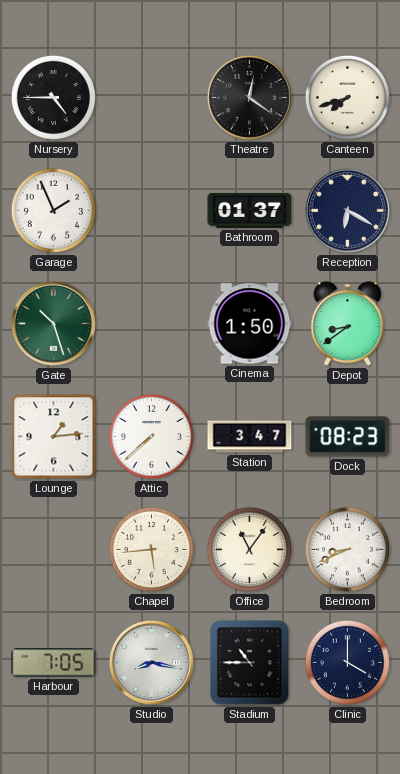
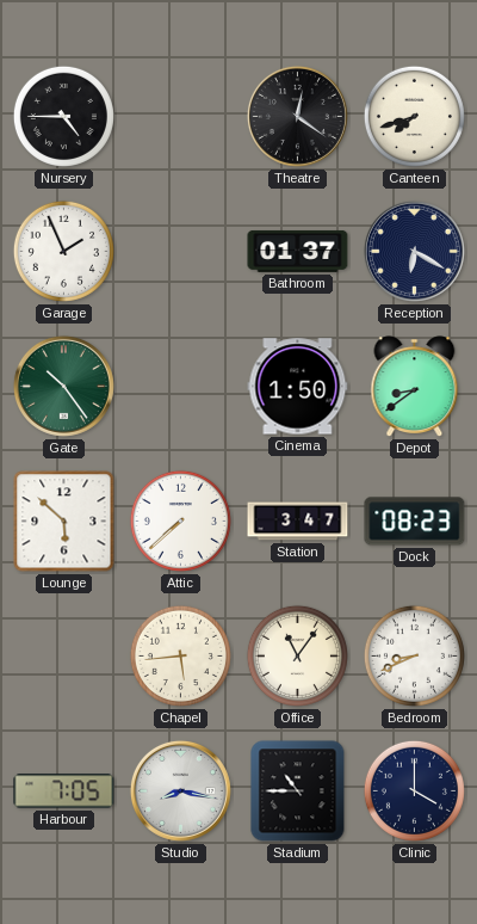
Gate: 10:27 -> 10:24
Lounge: 1:14 -> 5:52
